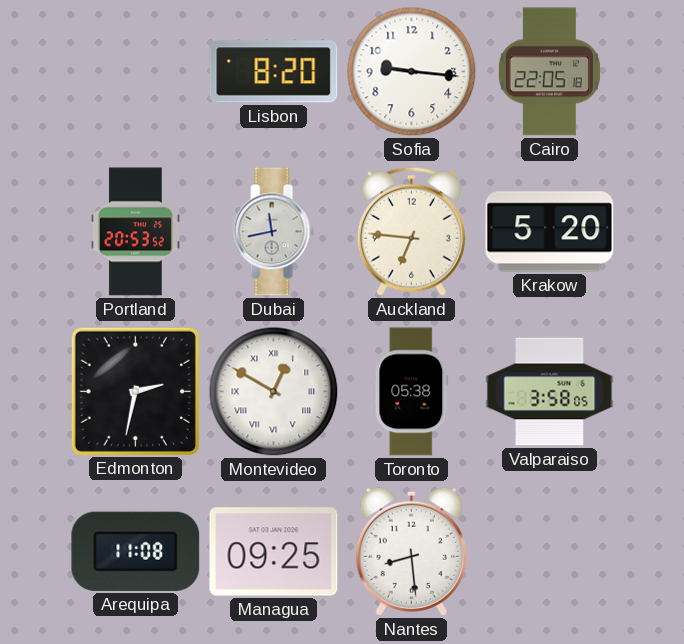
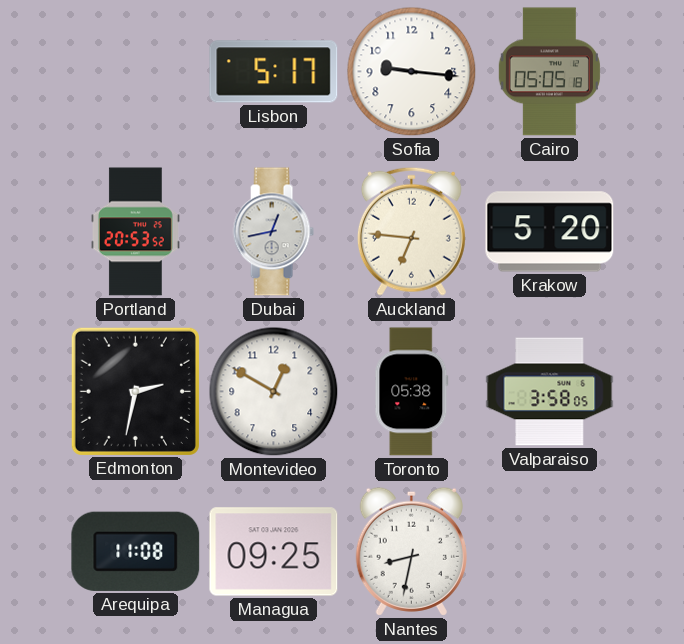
Lisbon: 8:20 -> 5:17
Cairo: 22:05 -> 05:05
Dubai: 11:43 -> 12:43
Montevideo numerals: Roman -> Arabic
Nantes: 8:29 -> 8:32
